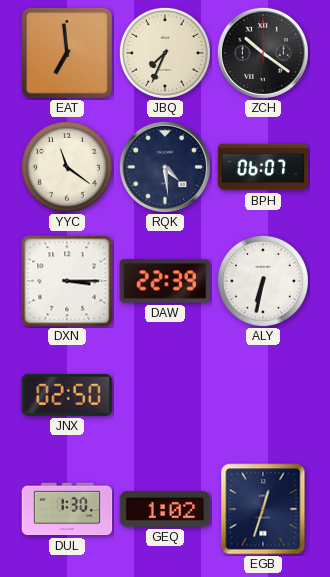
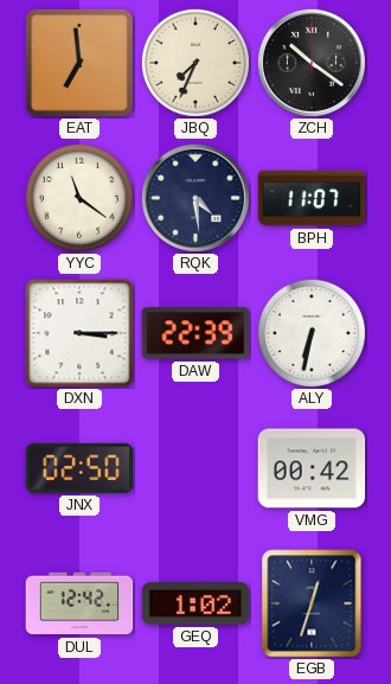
BPH: 06:07 -> 11:07
VMG: none -> 00:42
DUL: 1:30 -> 12:42
